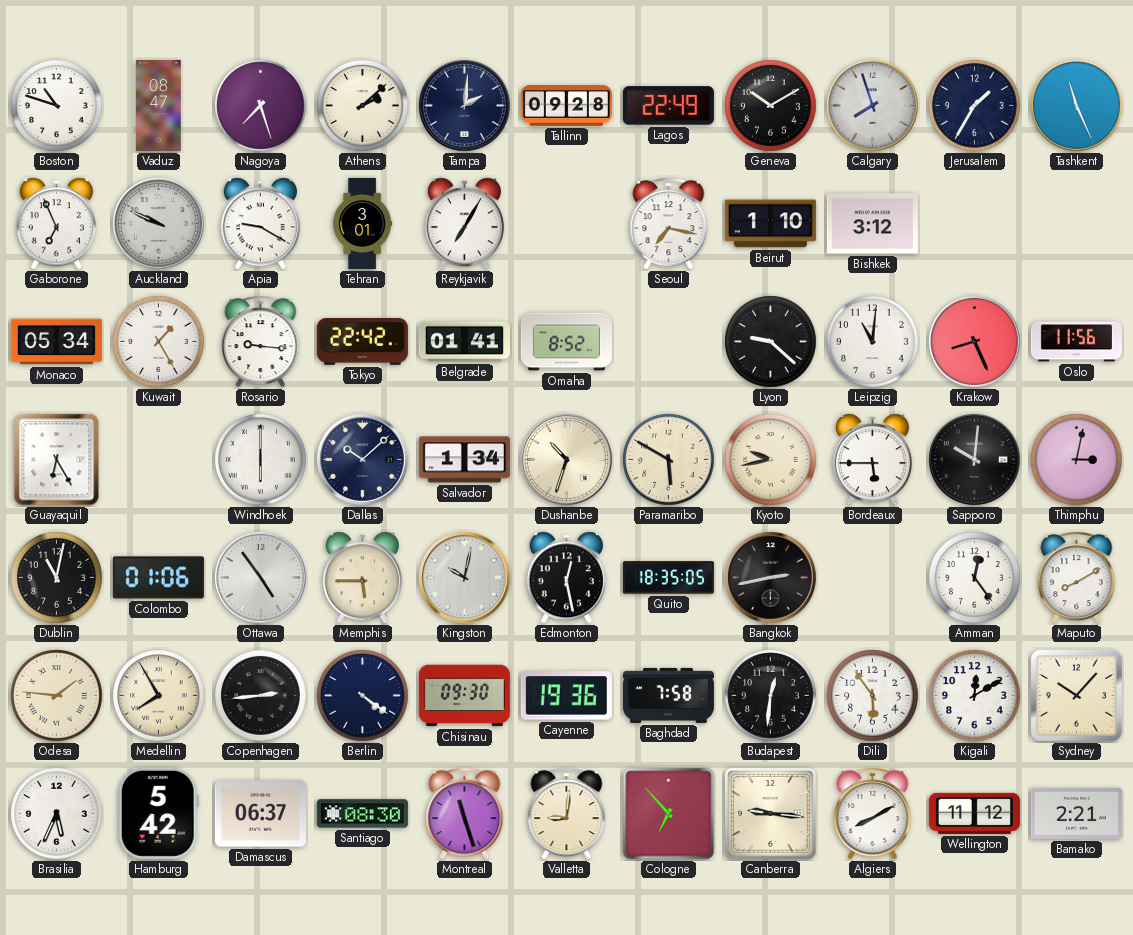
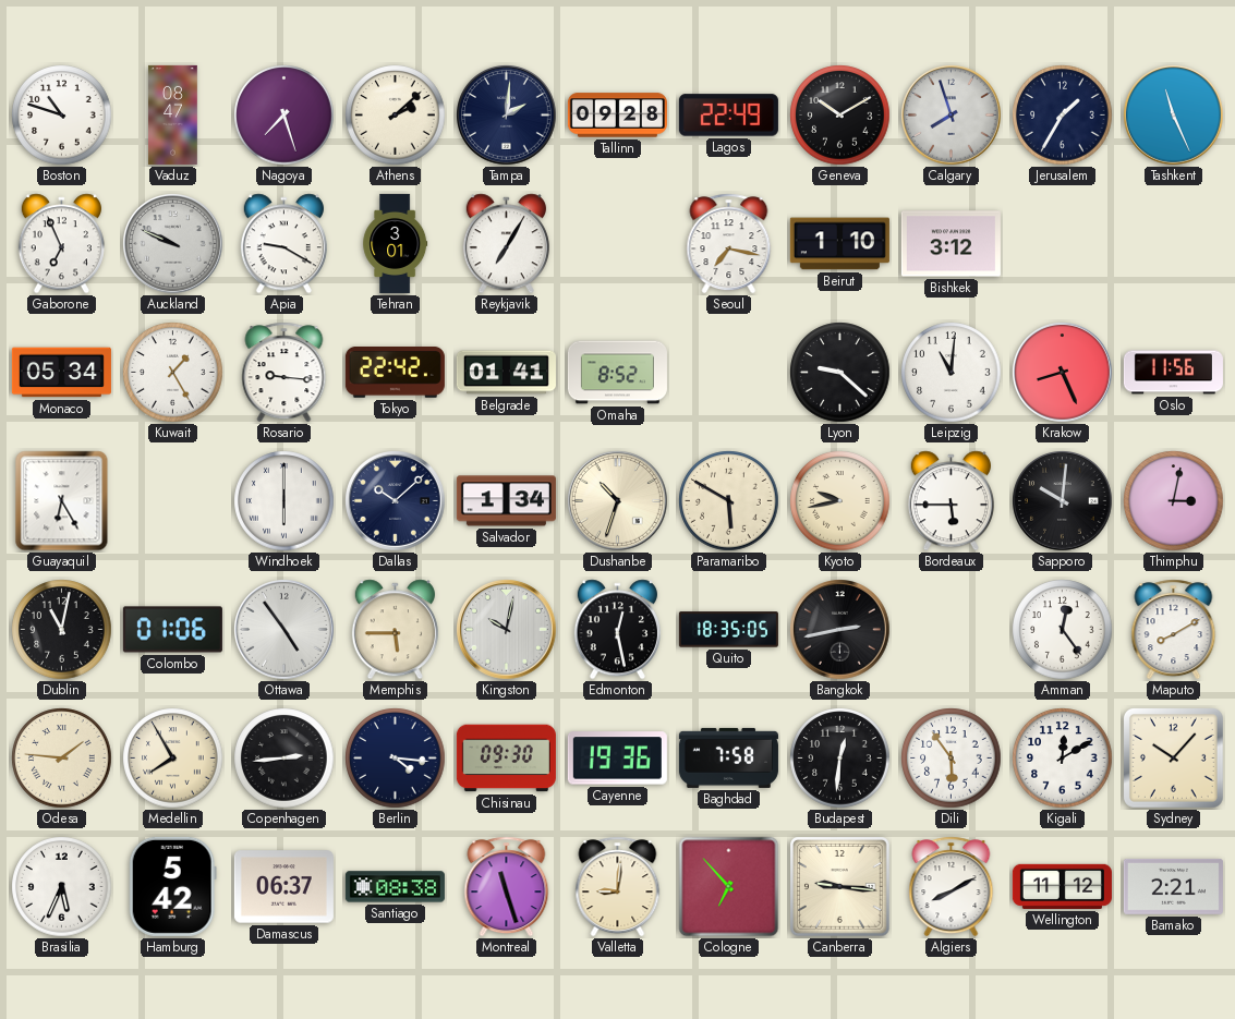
Berlin: 4:21 -> 4:16
Santiago: 08:30 -> 08:38
